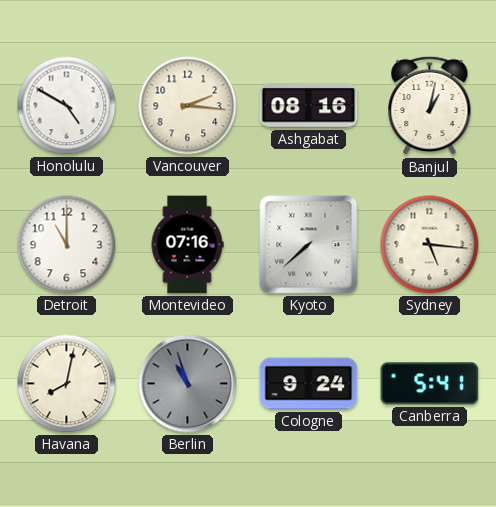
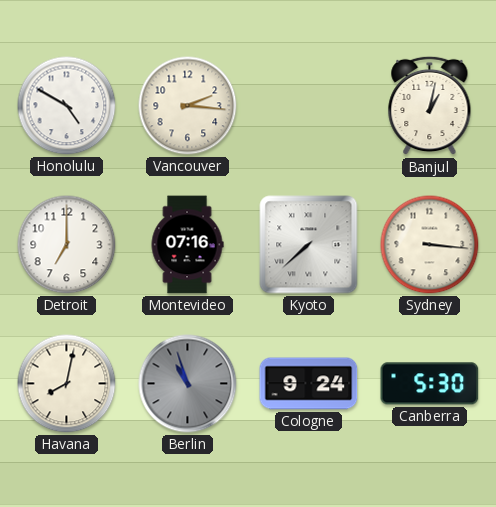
Ashgabat: 08:16 -> none
Detroit: 11:00 -> 7:00
Sydney: 5:16 -> 3:16
Canberra: 5:41 -> 5:30
